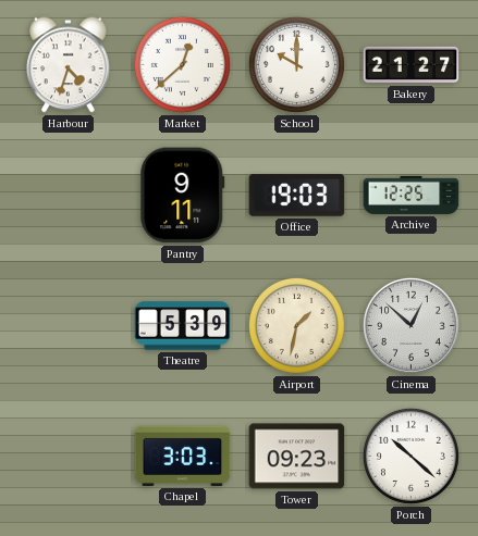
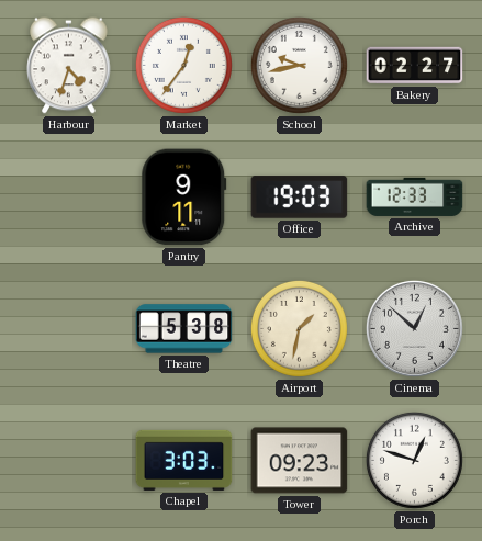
Market: 12:38 -> 12:36
School: 10:00 -> 9:43
Bakery: 21:27 -> 02:27
Archive: 12:25 -> 12:33
Theatre: 5:39 -> 5:38
Porch: 10:22 -> 12:48
